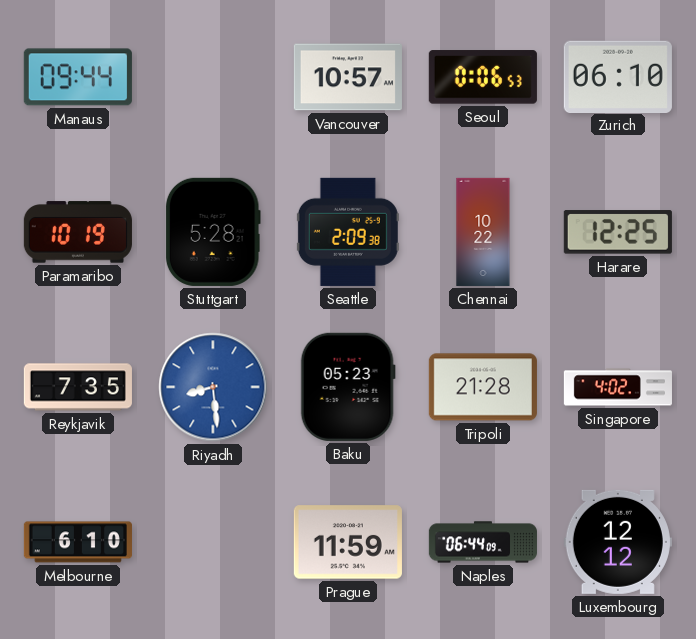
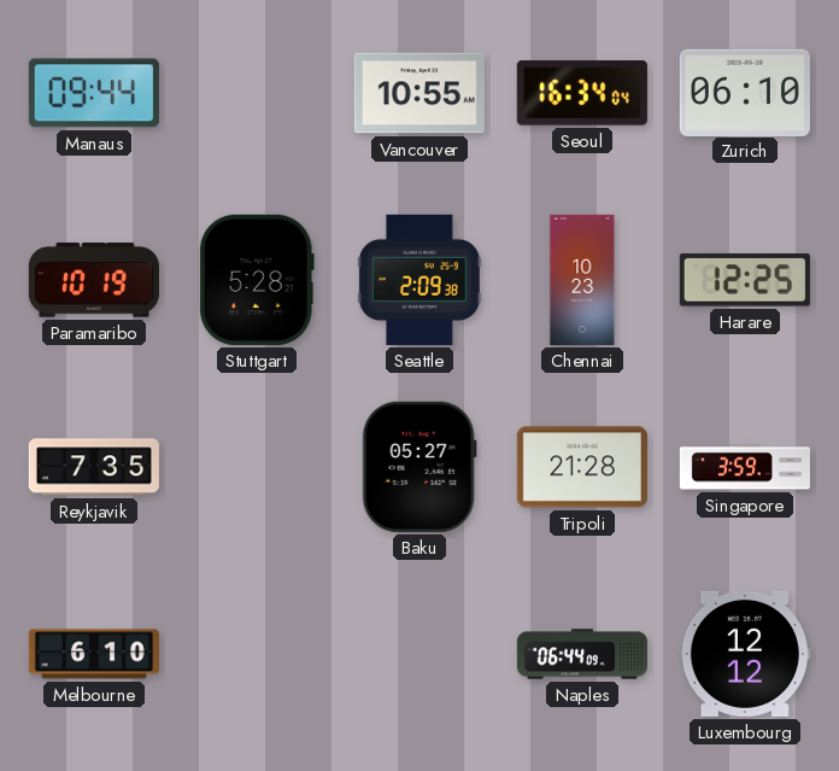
Vancouver: 10:57 -> 10:55
Seoul: 0:06 -> 16:34
Chennai: 10:22 -> 10:23
Riyadh: 8:29 -> none
Baku: 05:23 -> 05:27
Singapore: 4:02 -> 3:59
Prague: 11:59 -> none
